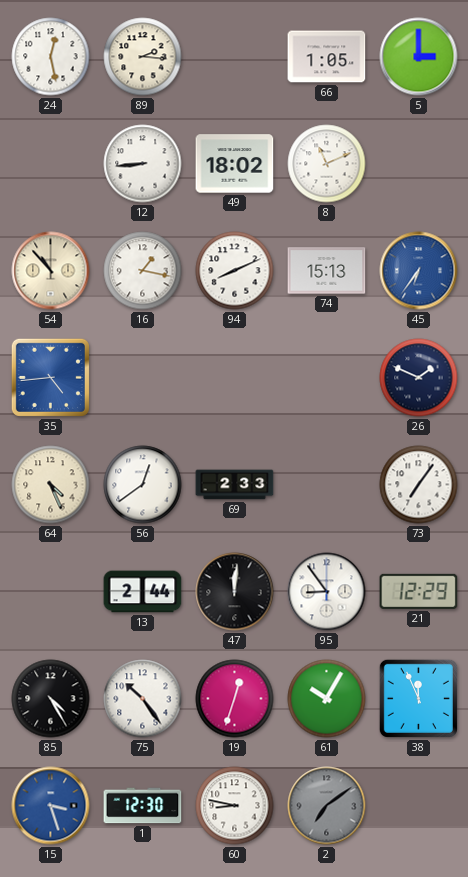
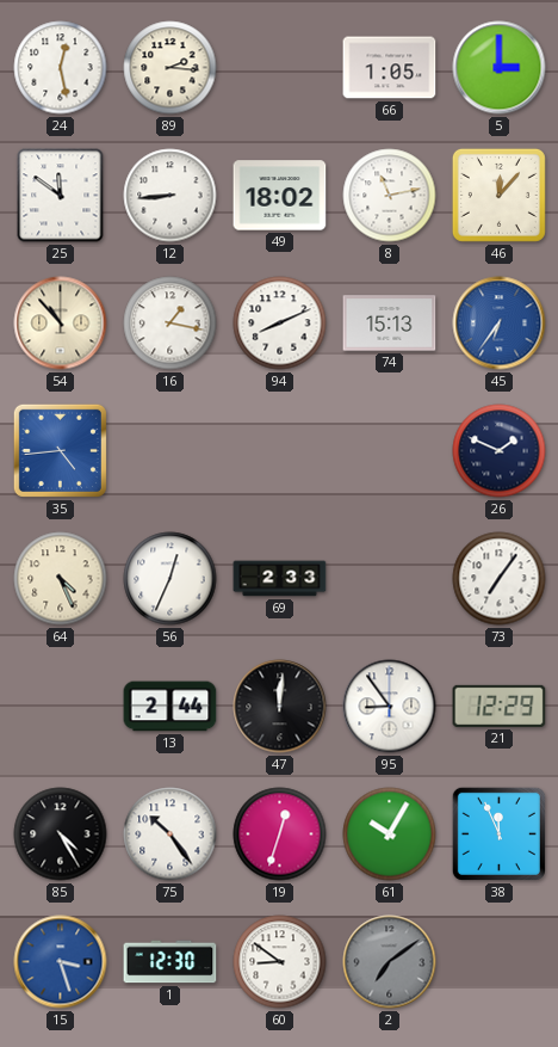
25: none -> 11:51
8: 11:11 -> 11:13
46: none -> 12:07
56: 12:39 -> 12:34
60: 8:47 -> 8:51
